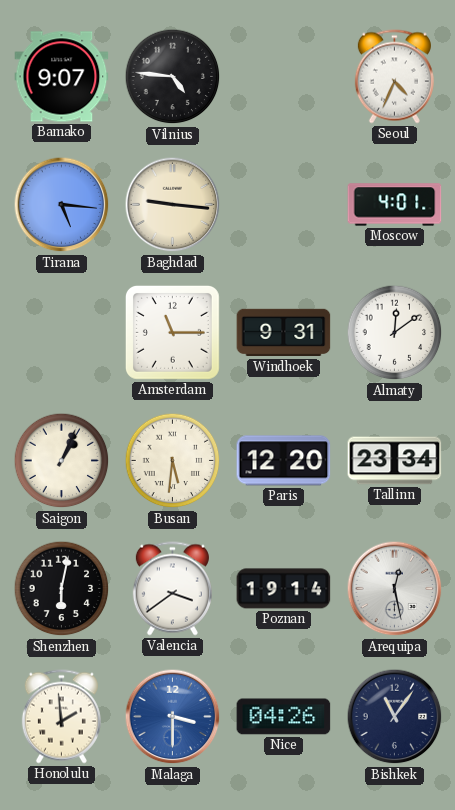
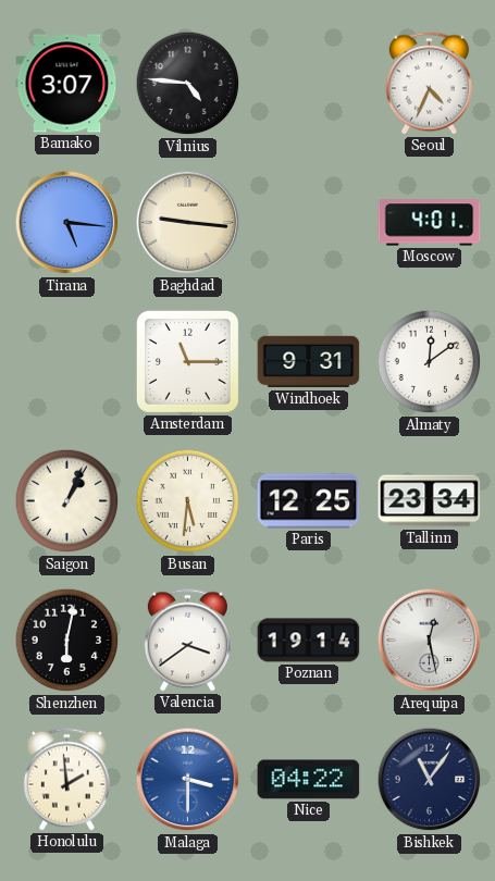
Bamako: 9:07 -> 3:07
Paris: 12:20 -> 12:25
Nice: 04:26 -> 04:22
